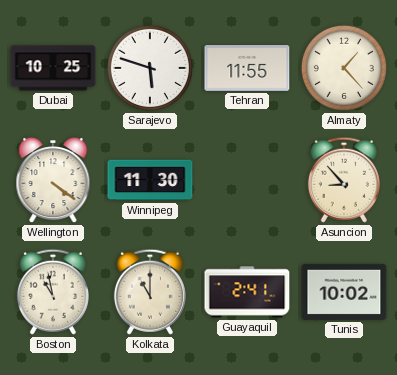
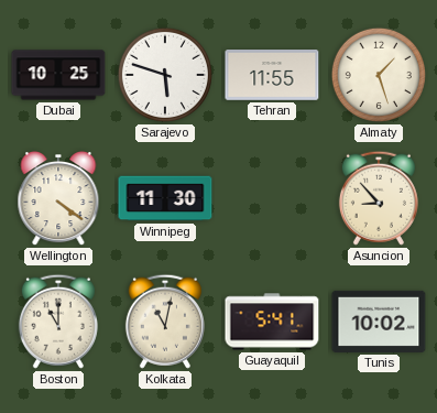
Almaty: 1:23 -> 1:27
Boston: 10:58 -> 11:00
Kolkata: 11:00 -> 11:02
Guayaquil: 2:41 -> 5:41
